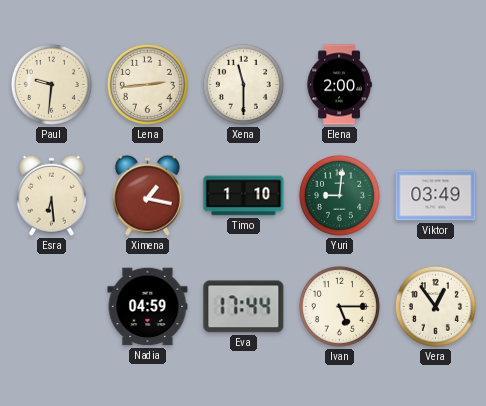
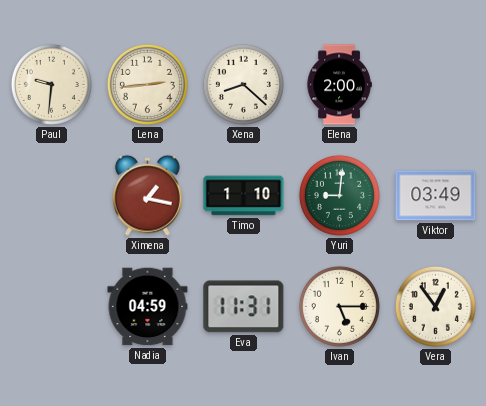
Xena: 11:30 -> 8:22
Esra: 6:29 -> none
Eva: 17:44 -> 11:31
